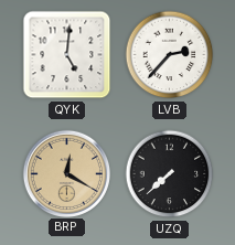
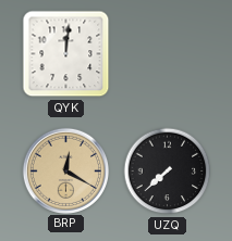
QYK: 5:01 -> 12:01
LVB: 2:37 -> none
